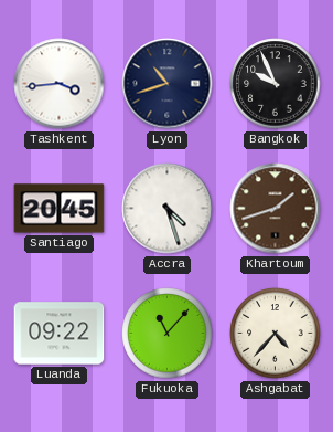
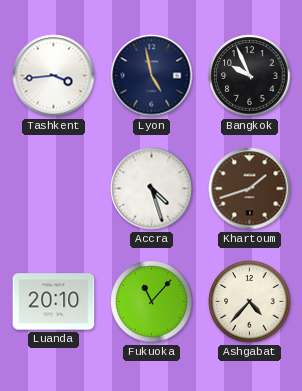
Lyon: 10:42 -> 4:58
Santiago: 20:45 -> none
Luanda: 09:22 -> 20:10
